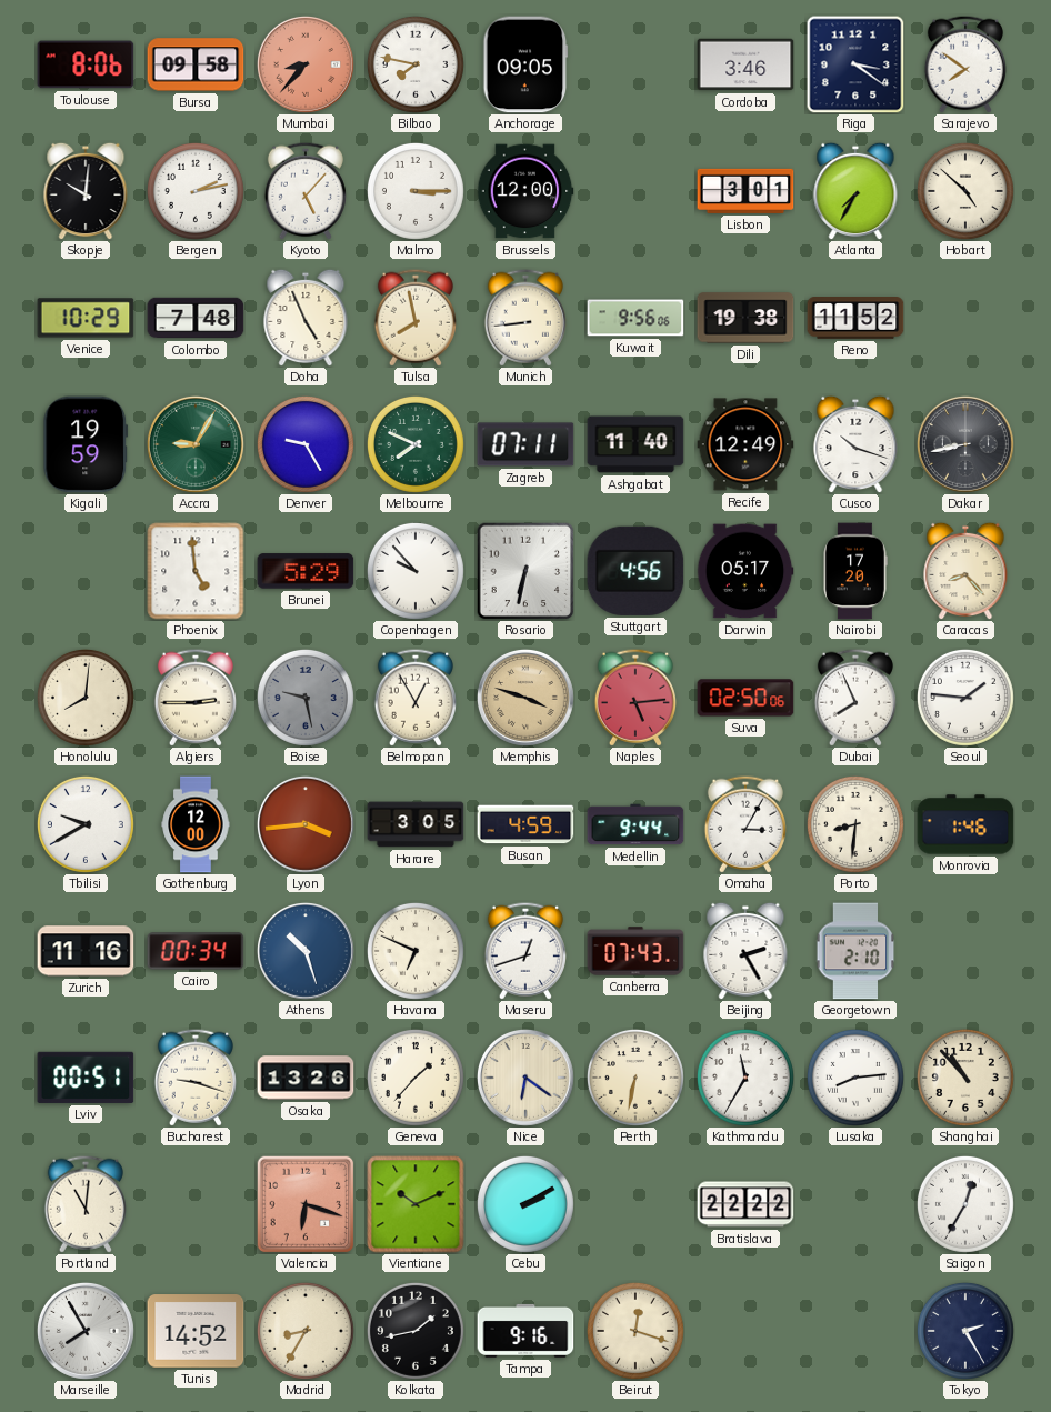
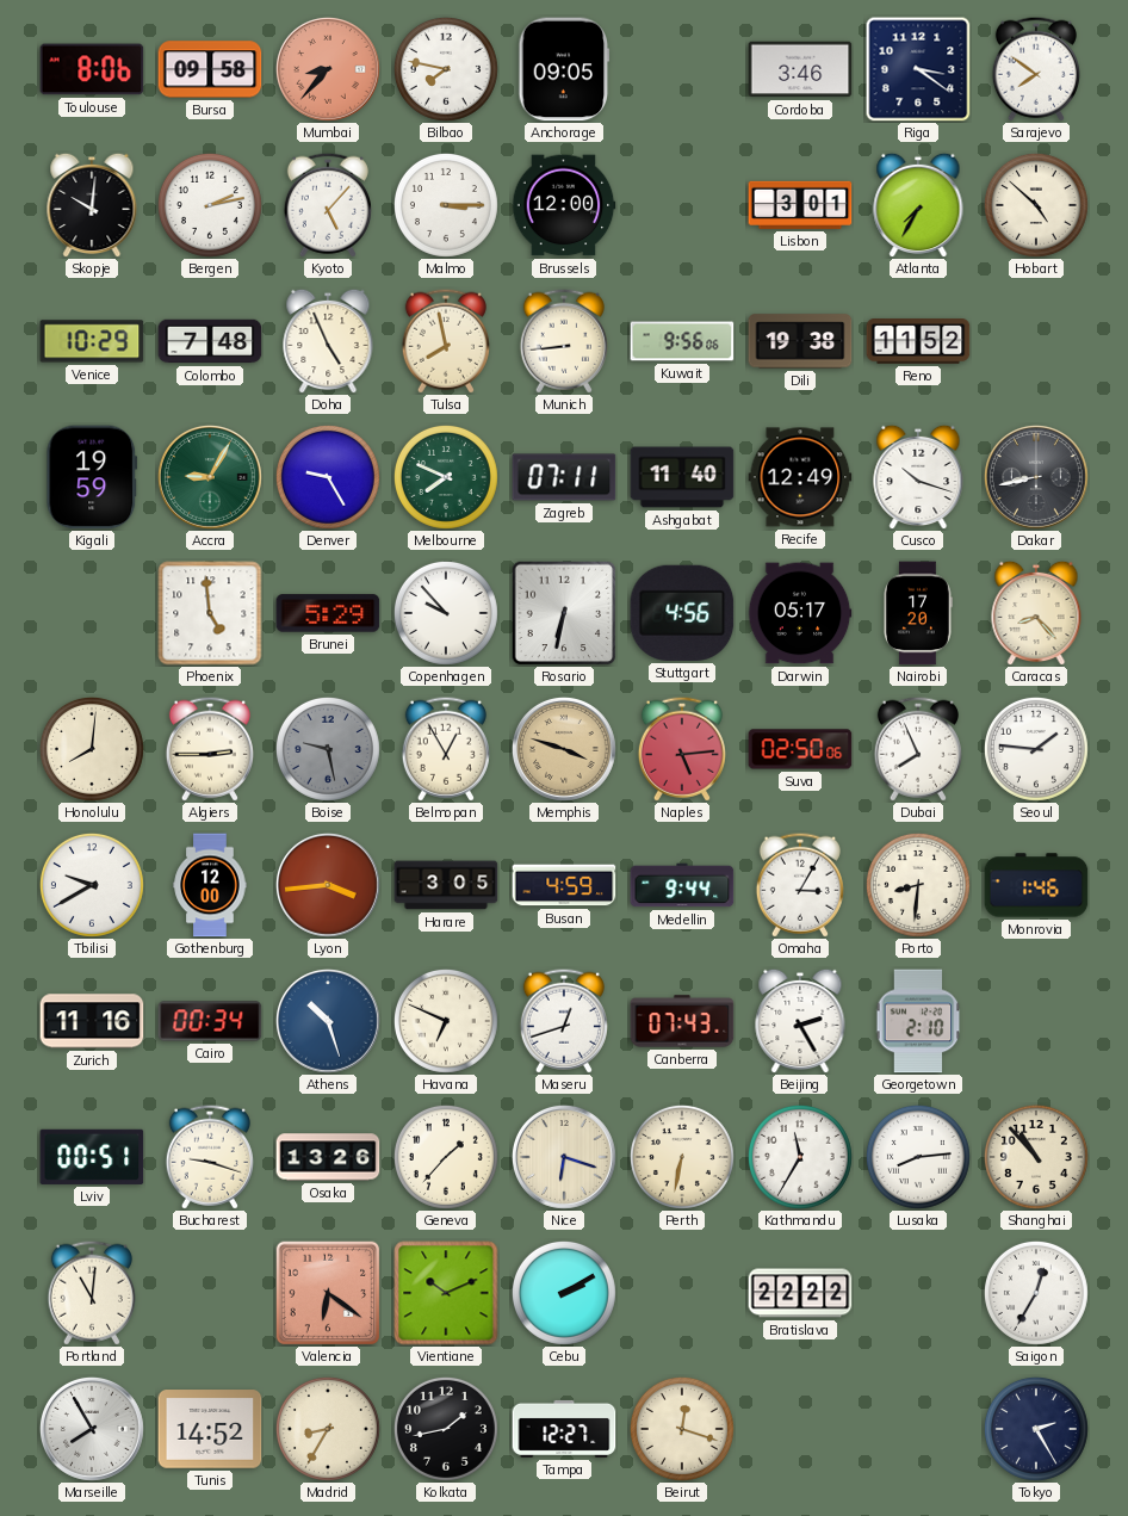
Nice: 6:21 -> 6:18
Valencia: 6:18 -> 6:21
Tampa: 9:16 -> 12:27
